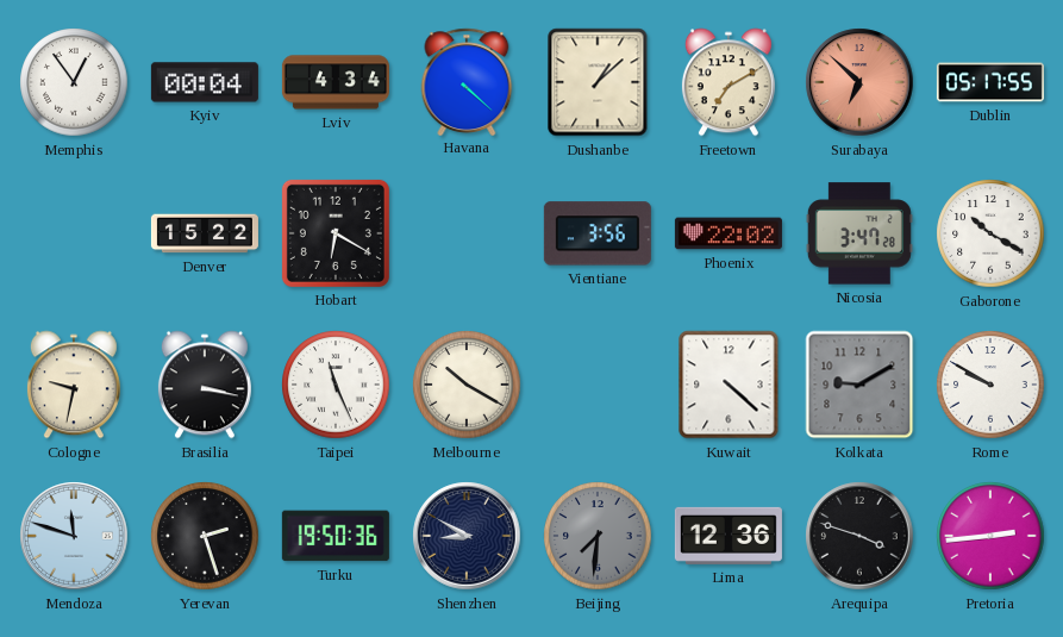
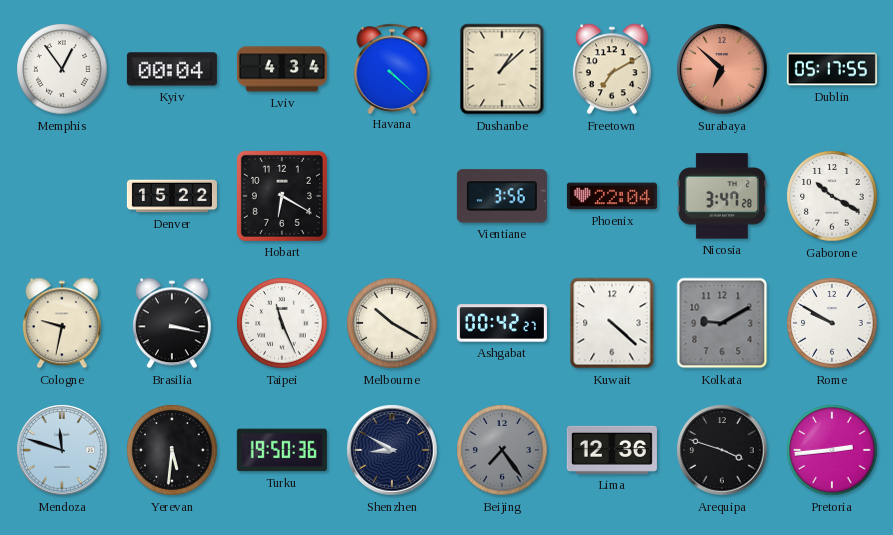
Phoenix: 22:02 -> 22:04
Ashgabat: none -> 00:42
Yerevan: 2:27 -> 5:31
Beijing: 7:31 -> 7:24
